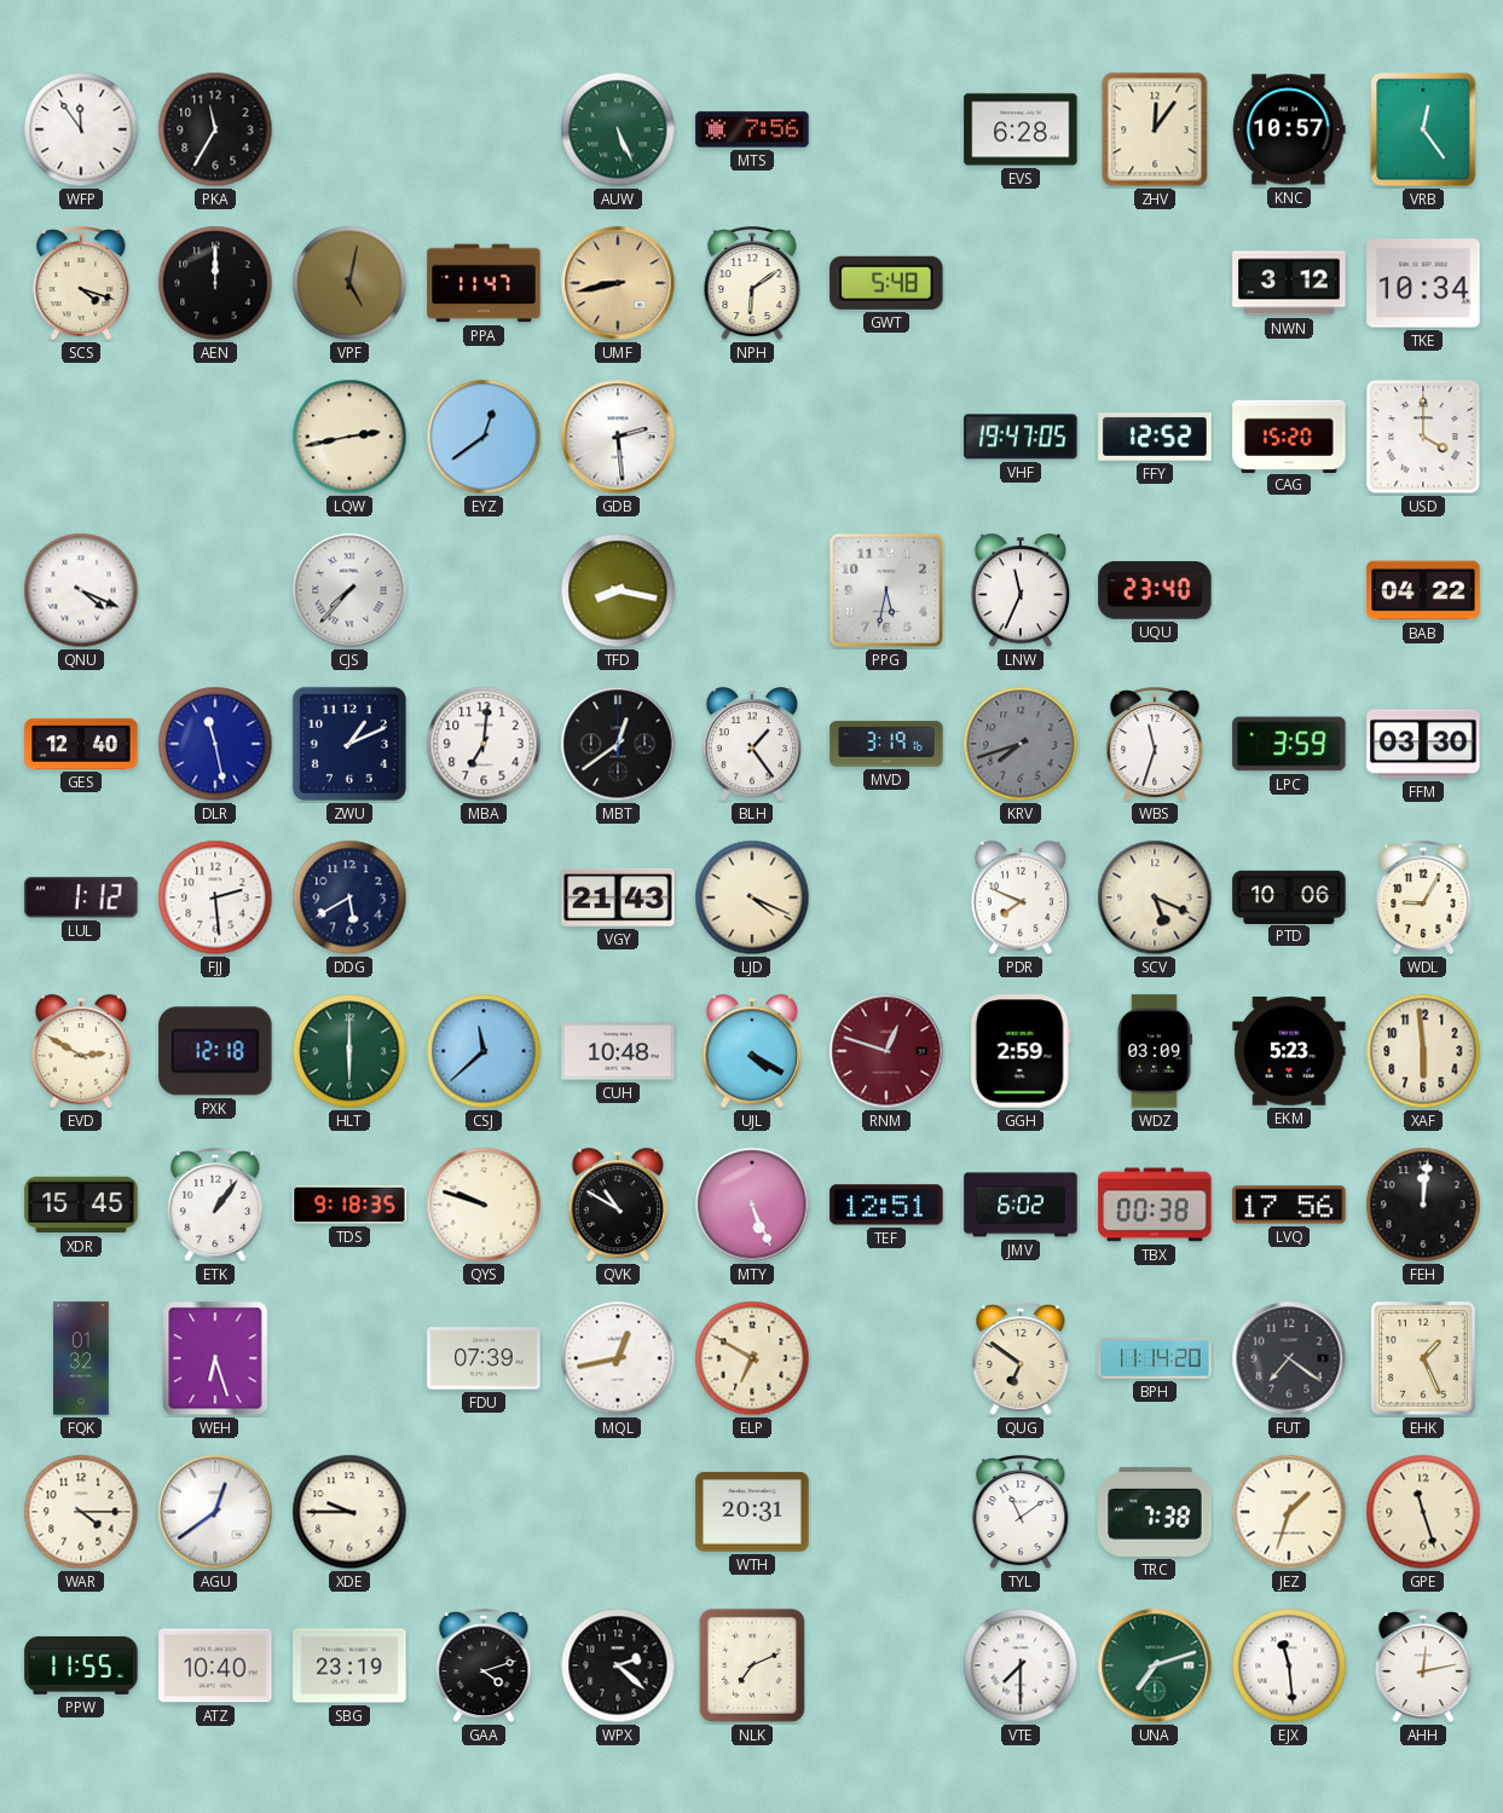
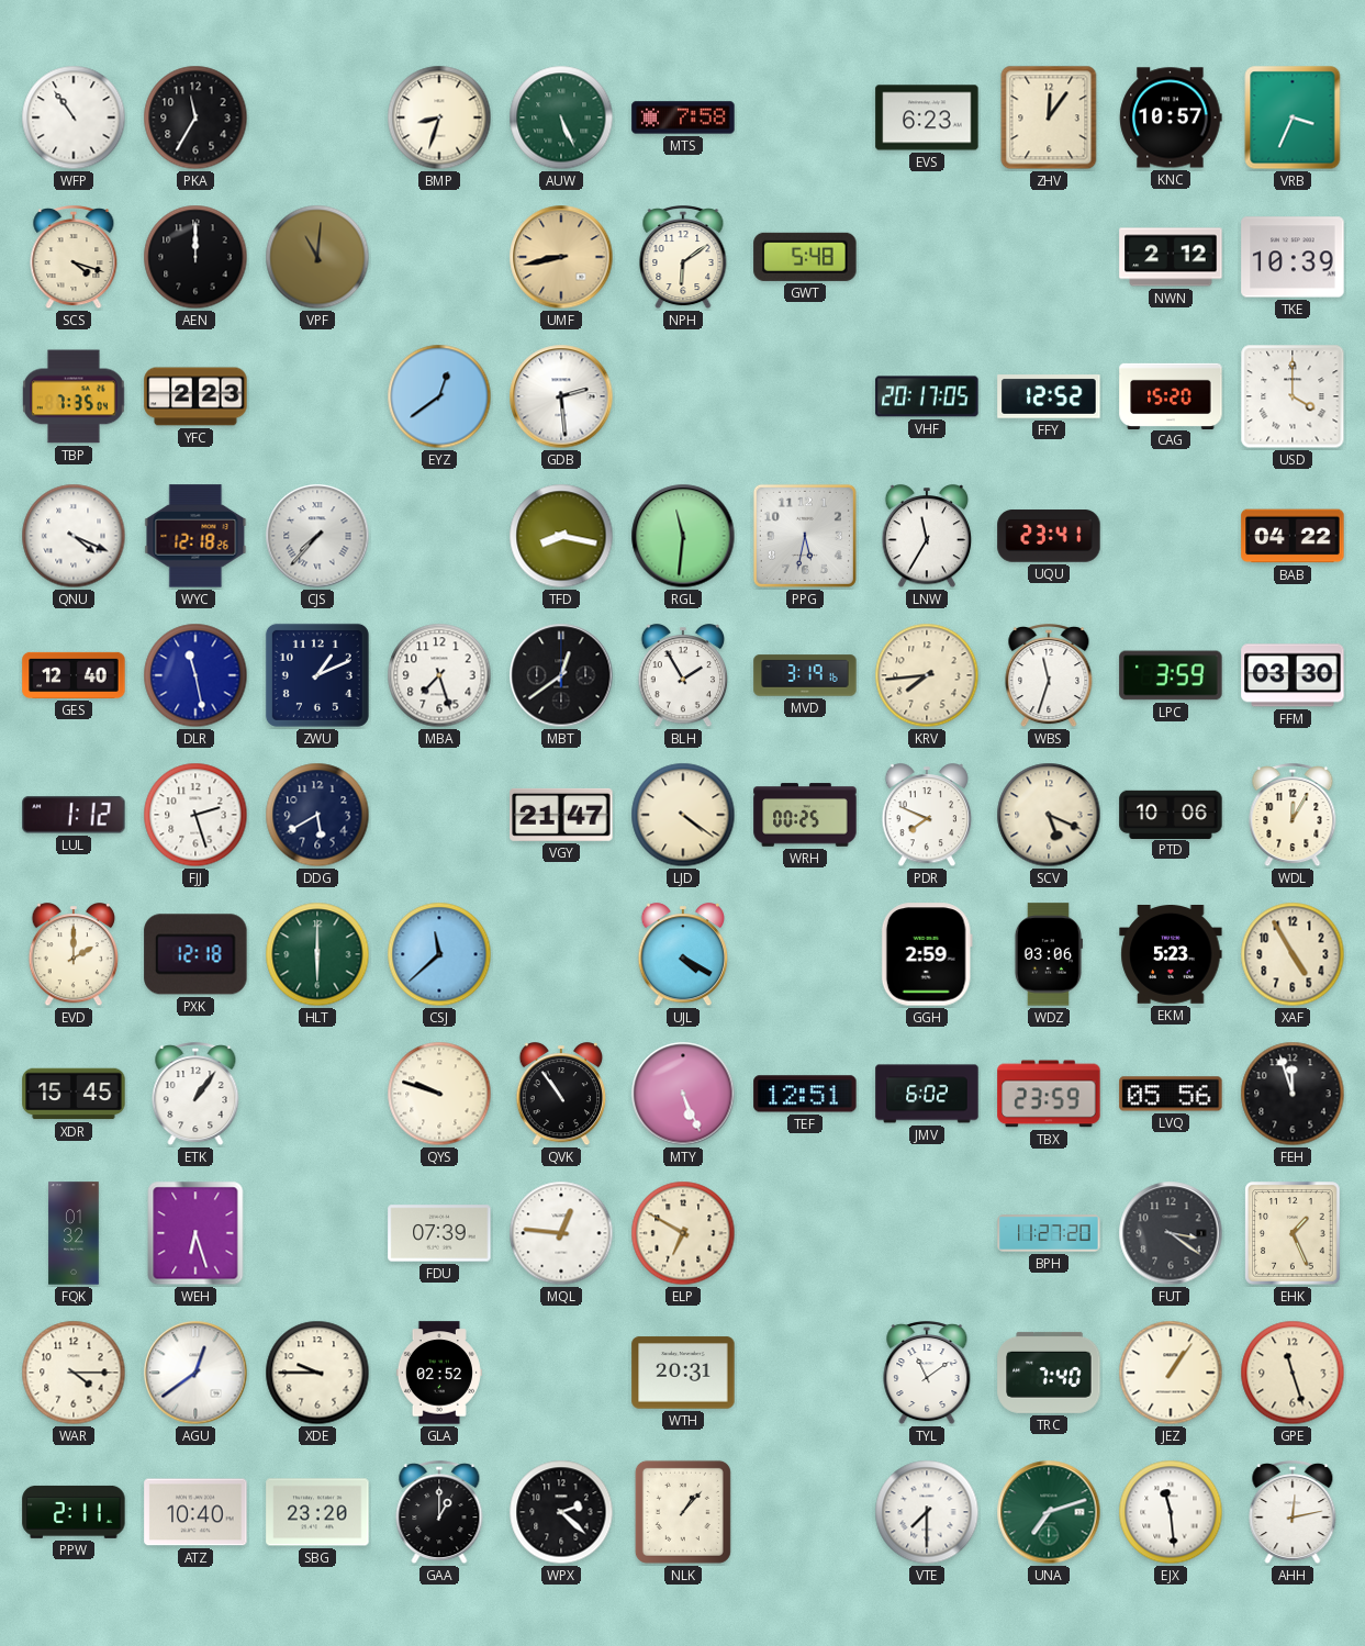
WFP: 11:54 -> 10:54
BMP: none -> 8:33
MTS: 7:56 -> 7:58
EVS: 6:28 -> 6:23
VRB: 12:24 -> 3:34
VPF: 5:02 -> 11:01
PPA: 11:47 -> none
NWN: 3:12 -> 2:12
TKE: 10:34 -> 10:39
TBP: none -> 7:35
YFC: none -> 2:23
LQW: 2:43 -> none
VHF: 19:47 -> 20:17
WYC: none -> 12:18
RGL: none -> 11:31
LNW: 11:34 -> 11:35
UQU: 23:40 -> 23:41
MBA: 7:01 -> 7:27
BLH: 1:24 -> 1:55
KRV: 7:42 -> 7:44
KRV dial: grey -> cream
FJJ: 2:29 -> 2:27
VGY: 21:43 -> 21:47
LJD: 4:19 -> 4:21
WRH: none -> 00:25
WDL: 9:05 -> 12:05
EVD: 2:50 -> 2:00
CUH: 10:48 -> none
RNM: 12:48 -> none
WDZ: 03:09 -> 03:06
XAF: 5:59 -> 4:55
TDS: 9:18 -> none
QVK: 10:50 -> 10:54
TBX: 00:38 -> 23:59
LVQ: 17:56 -> 05:56
FEH: 12:01 -> 11:57
MQL: 12:43 -> 12:46
QUG: 6:51 -> none
BPH: 11:14 -> 11:27
FUT: 7:21 -> 3:21
GLA: none -> 02:52
TRC: 7:38 -> 7:40
JEZ: 1:33 -> 1:06
PPW: 11:55 -> 2:11
SBG: 23:19 -> 23:20
GAA: 4:12 -> 1:00
NLK: 7:11 -> 1:07
